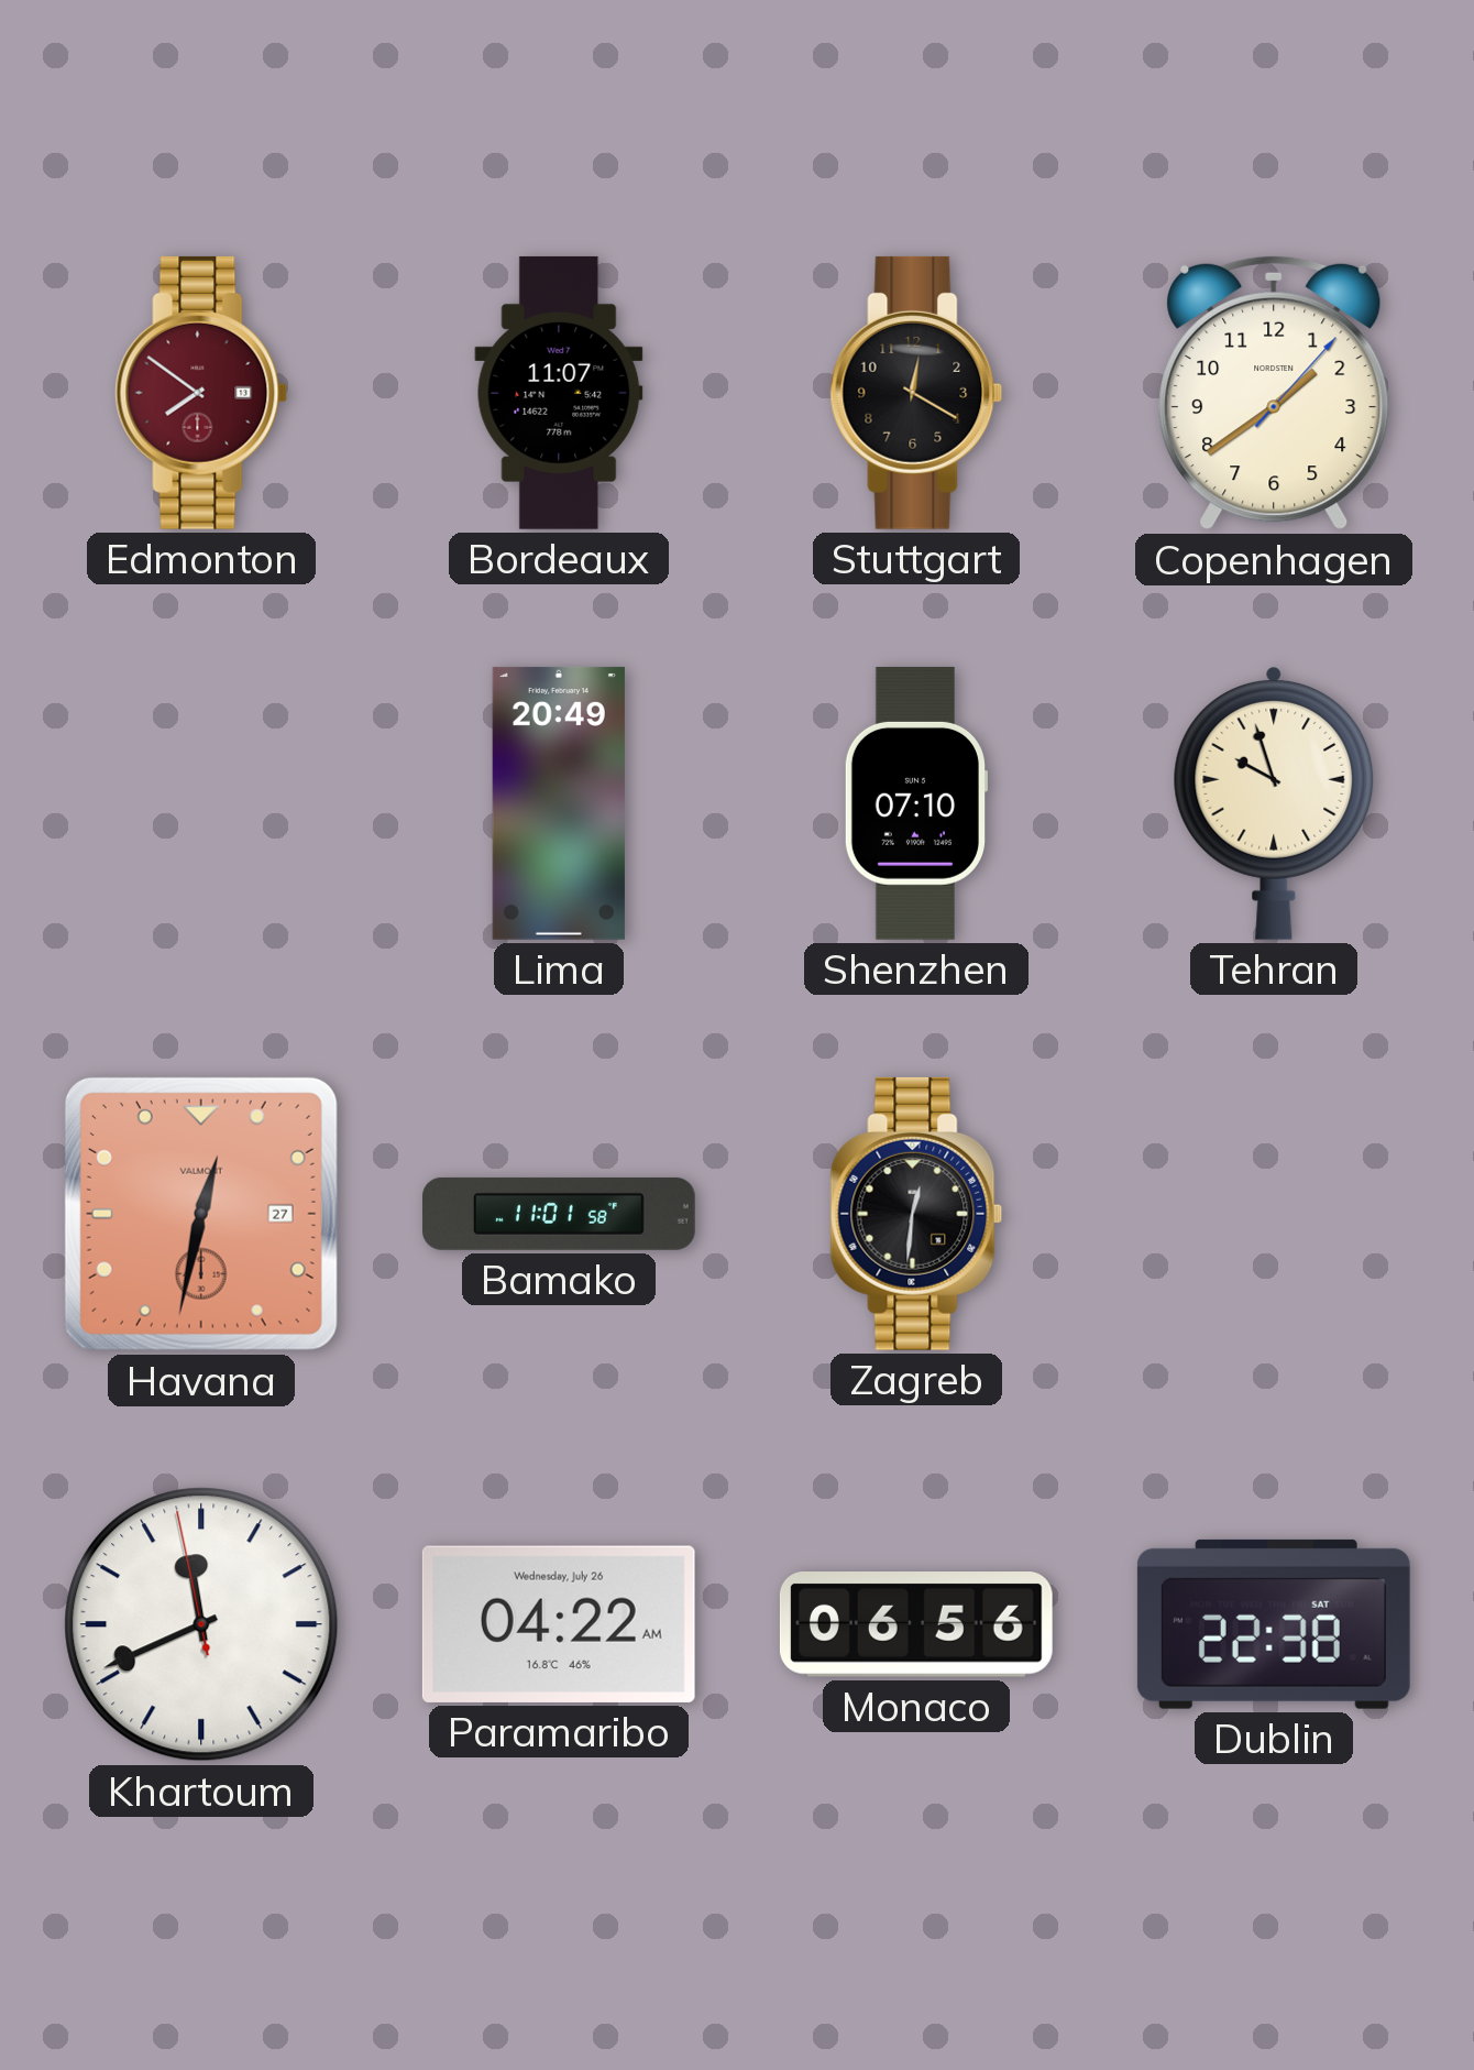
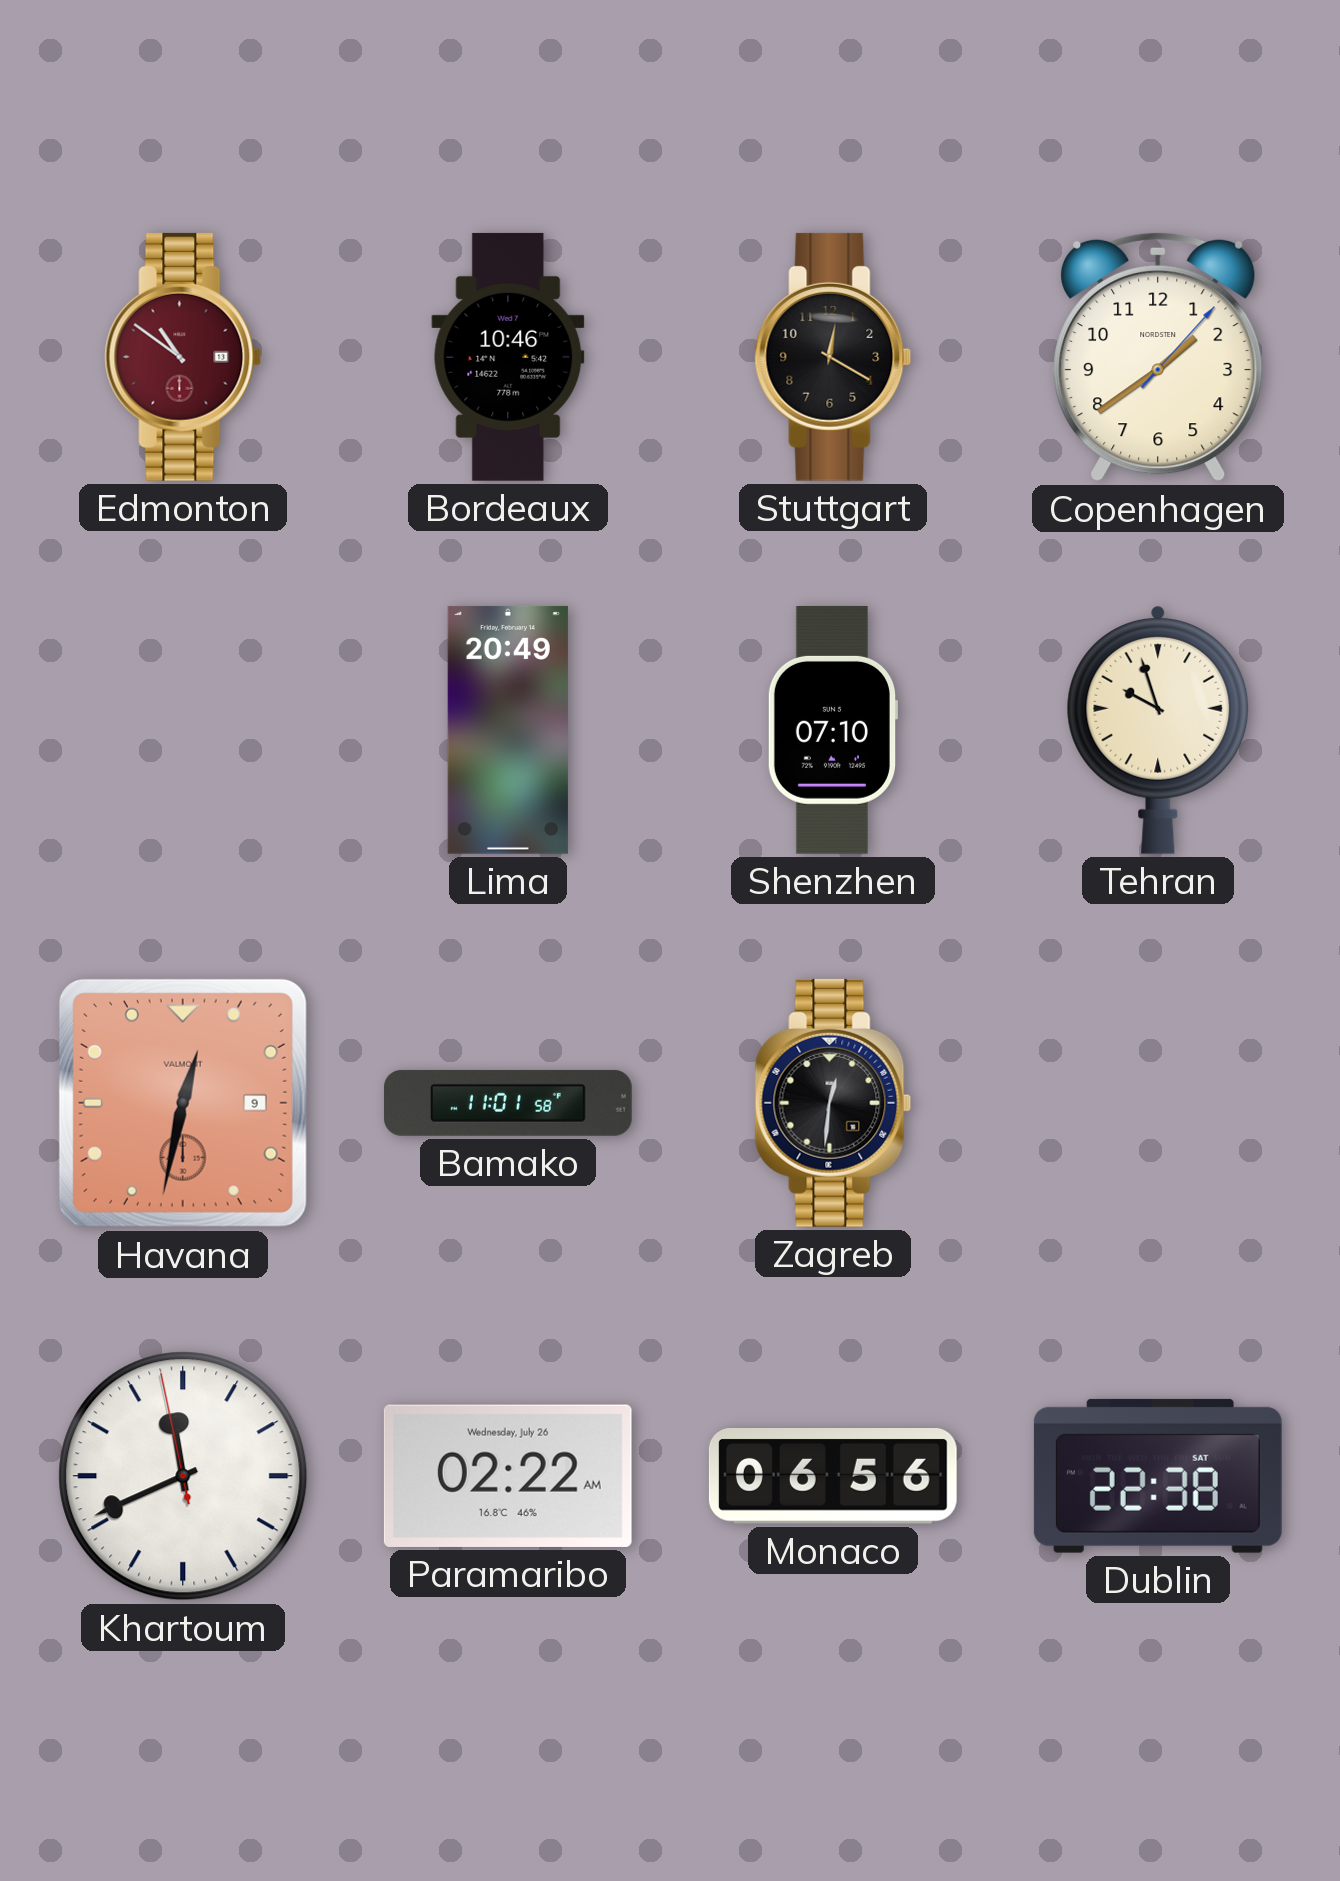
Edmonton: 7:51 -> 10:51
Bordeaux: 11:07 -> 10:46
Havana date: 27 -> 9
Paramaribo: 04:22 -> 02:22
